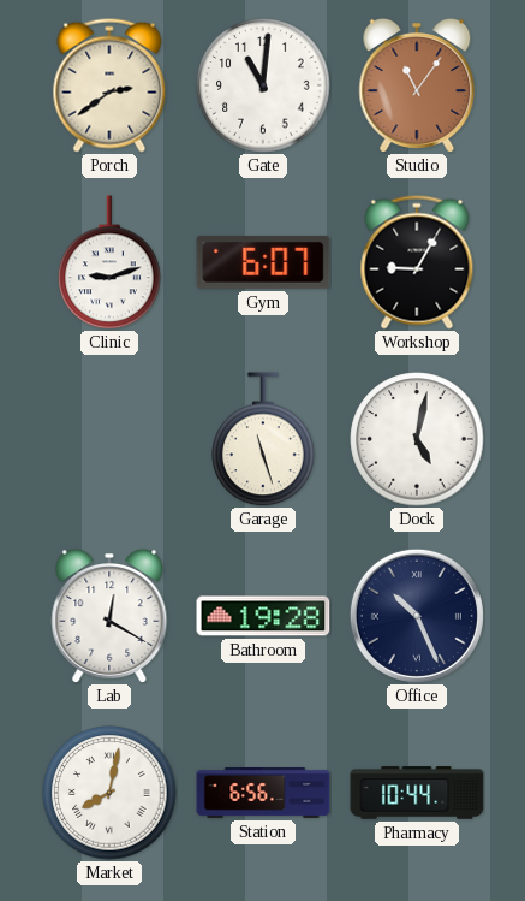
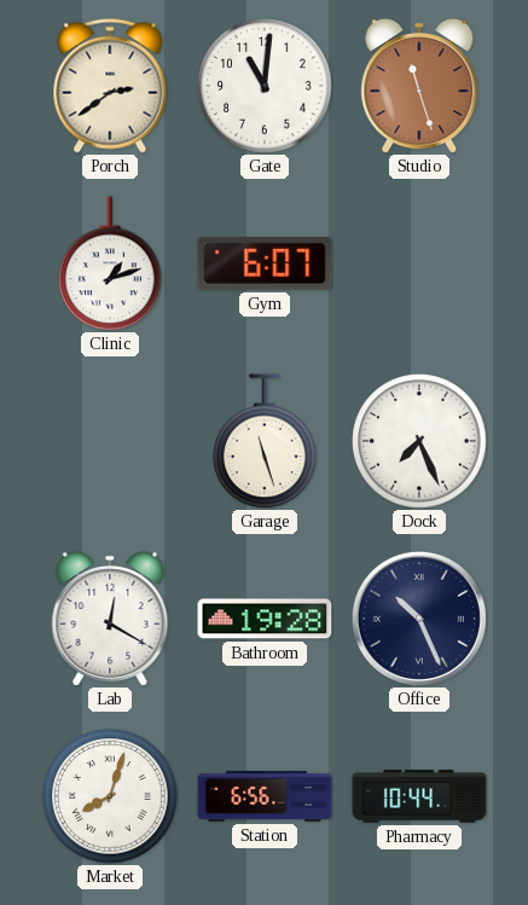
Studio: 11:06 -> 11:27
Clinic: 9:12 -> 1:12
Workshop: 9:05 -> none
Dock: 5:02 -> 7:26
Market: 8:02 -> 8:03
